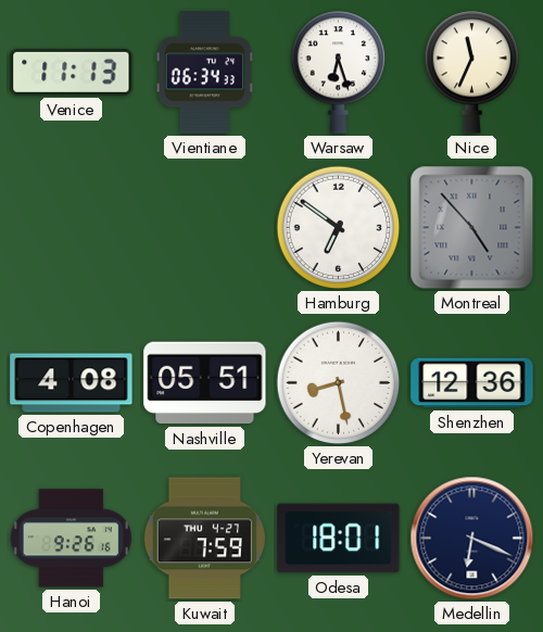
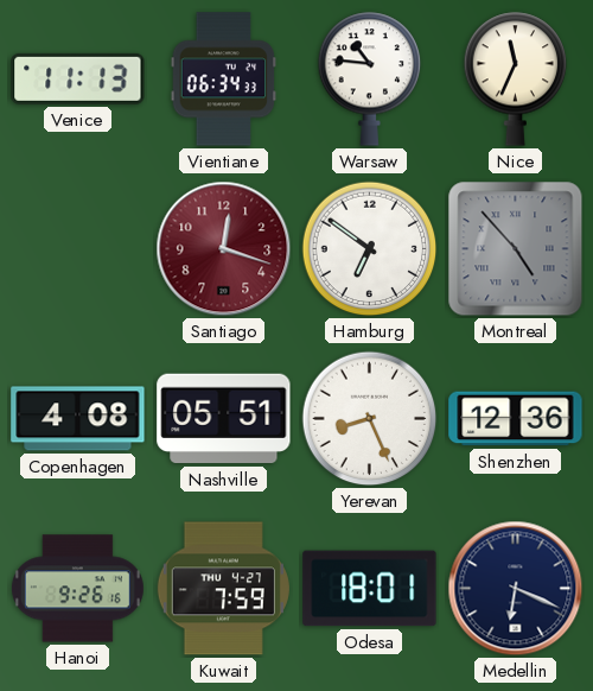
Warsaw: 6:27 -> 10:46
Santiago: none -> 12:18
Yerevan: 8:28 -> 8:26
